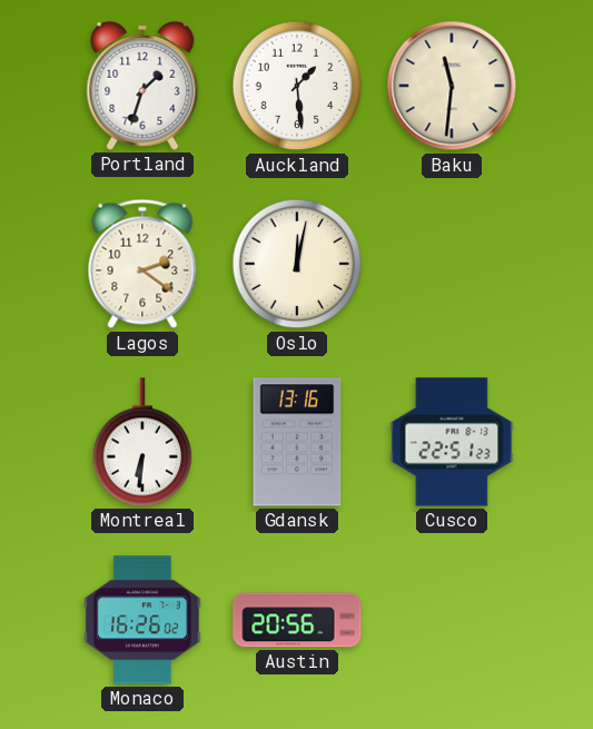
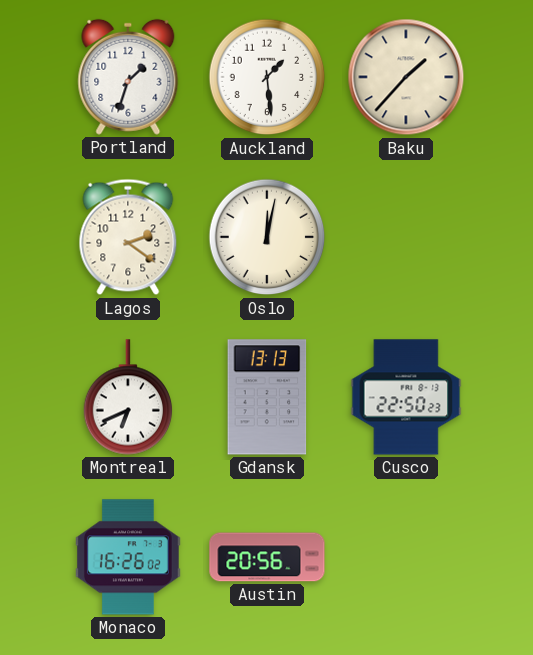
Baku: 11:31 -> 1:37
Montreal: 6:31 -> 6:41
Gdansk: 13:16 -> 13:13
Cusco: 22:51 -> 22:50
